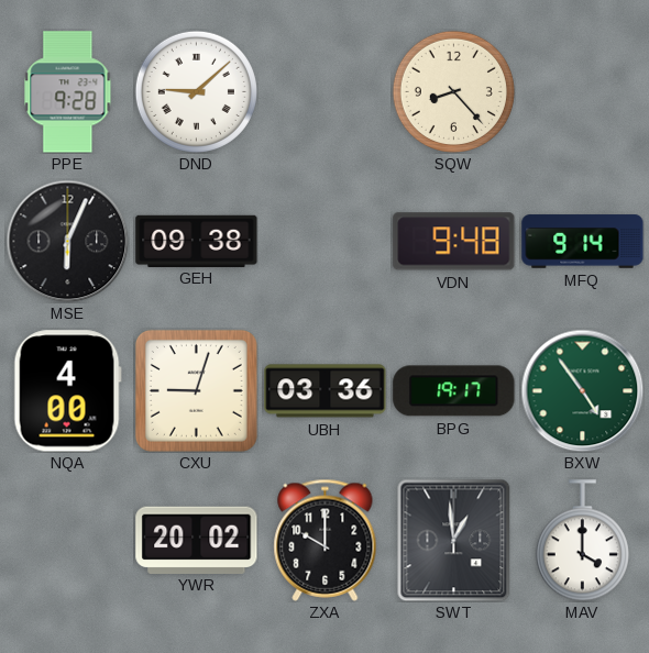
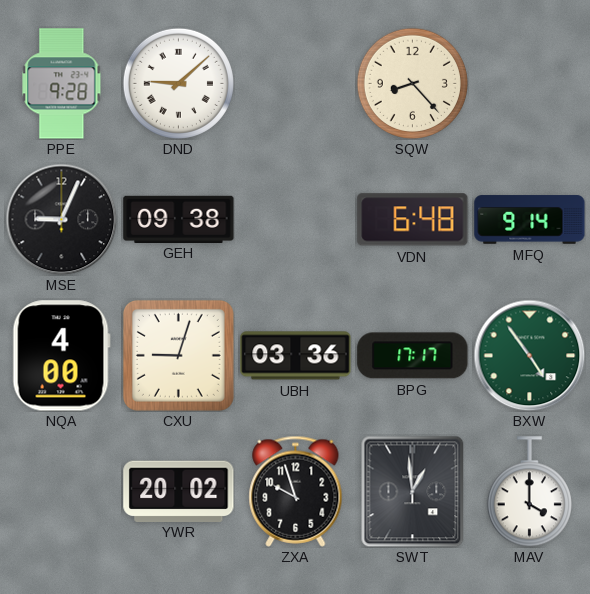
MSE: 6:04 -> 9:04
VDN: 9:48 -> 6:48
BPG: 19:17 -> 17:17
ZXA: 10:00 -> 9:57
